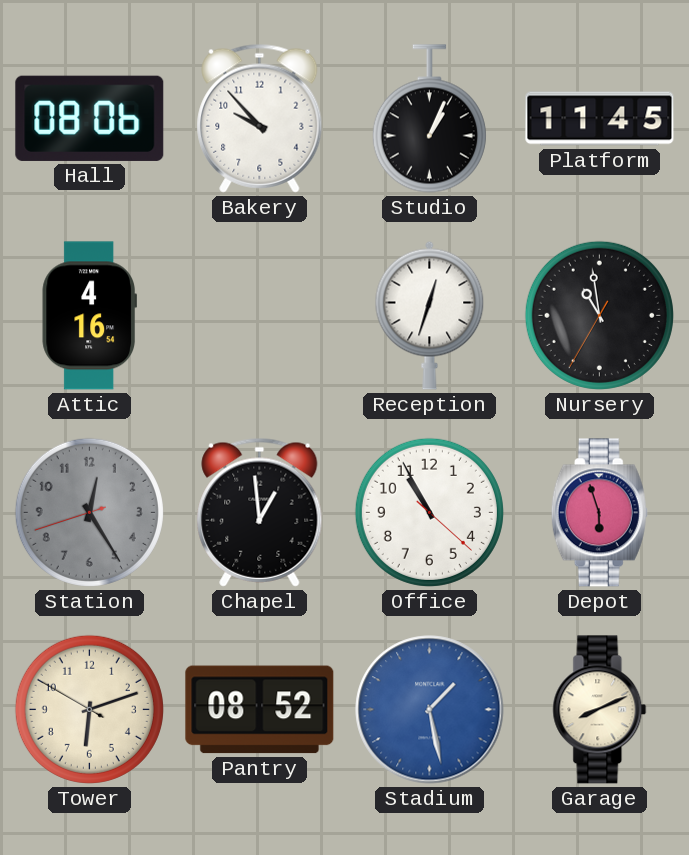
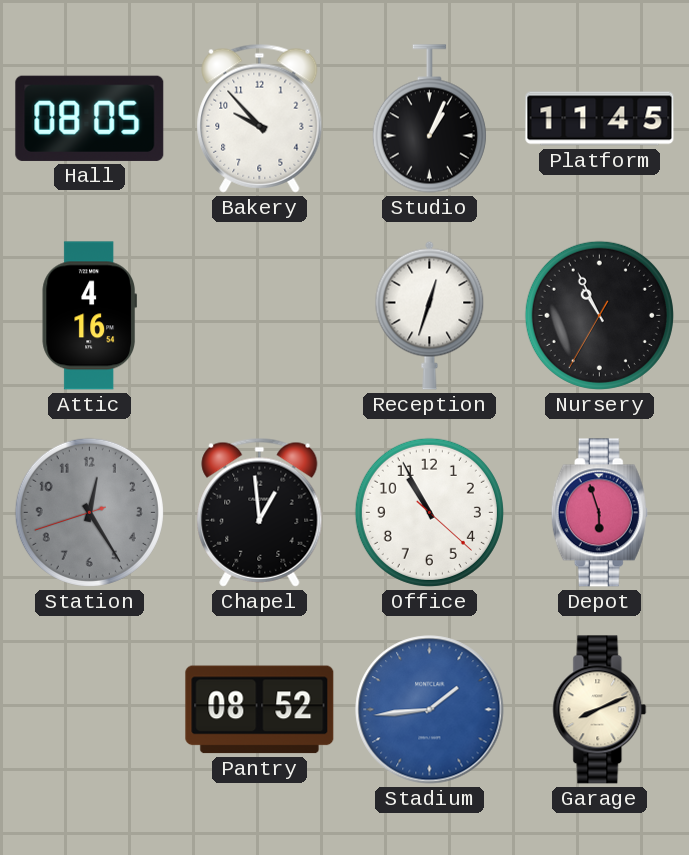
Hall: 08:06 -> 08:05
Nursery: 10:58 -> 10:55
Tower: 6:11 -> none
Stadium: 1:28 -> 1:44
